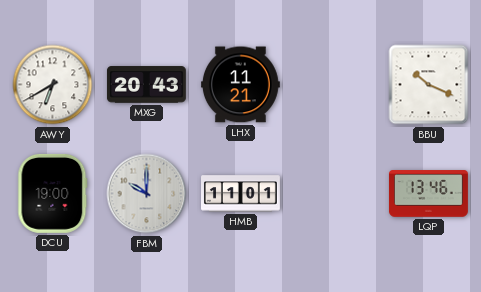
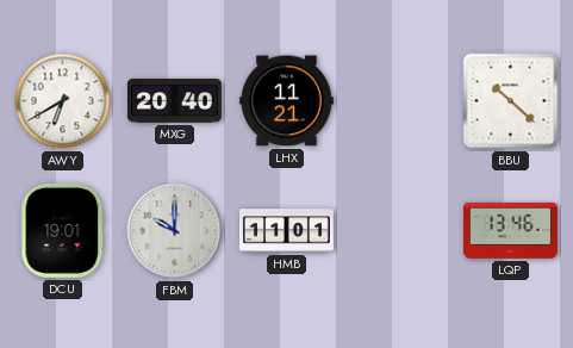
MXG: 20:43 -> 20:40
BBU: 10:19 -> 10:22
DCU: 19:00 -> 19:01
